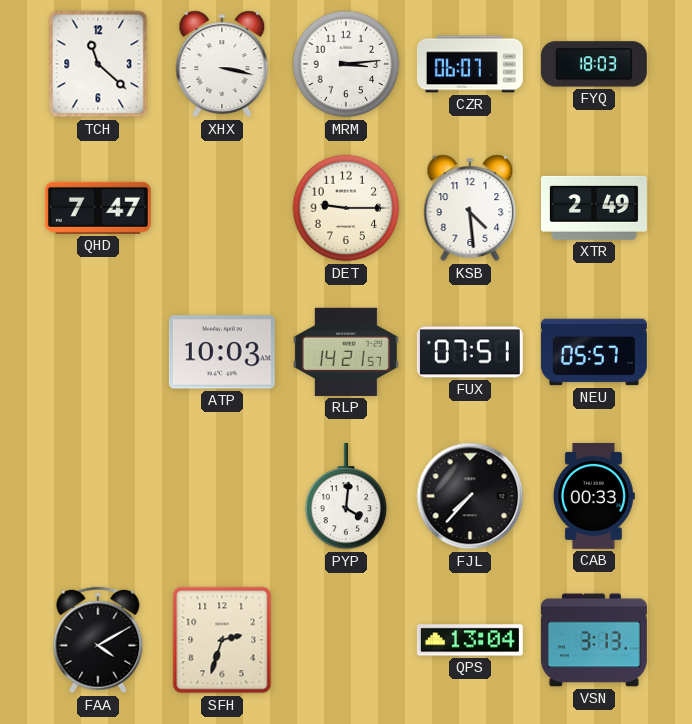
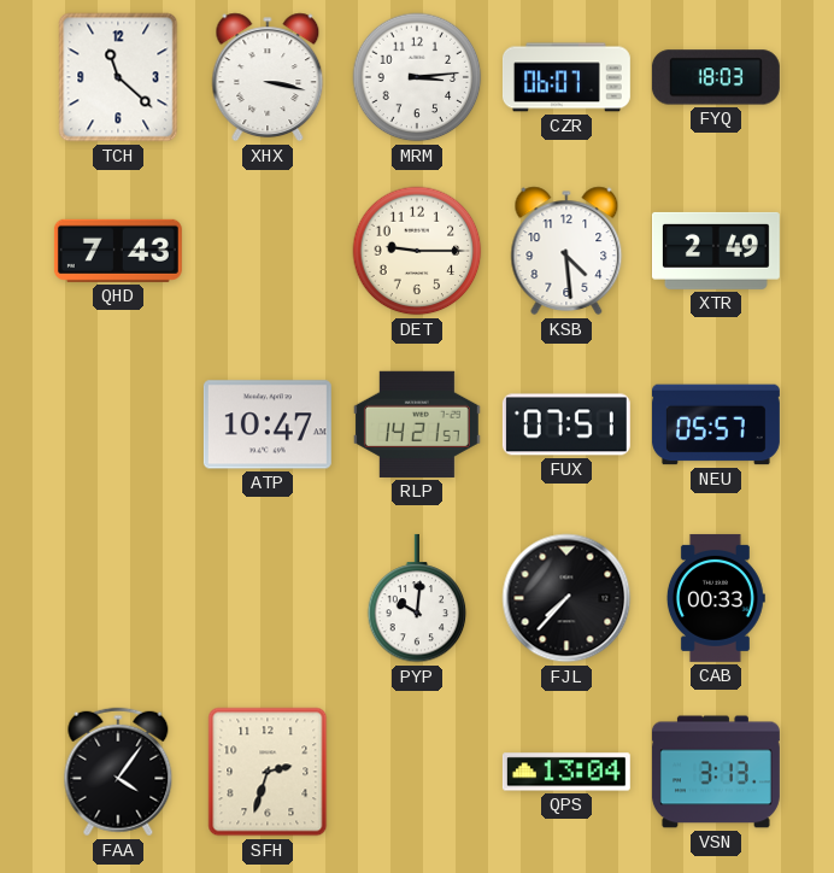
QHD: 7:47 -> 7:43
ATP: 10:03 -> 10:47
PYP: 4:01 -> 10:01
FAA: 4:10 -> 4:06
